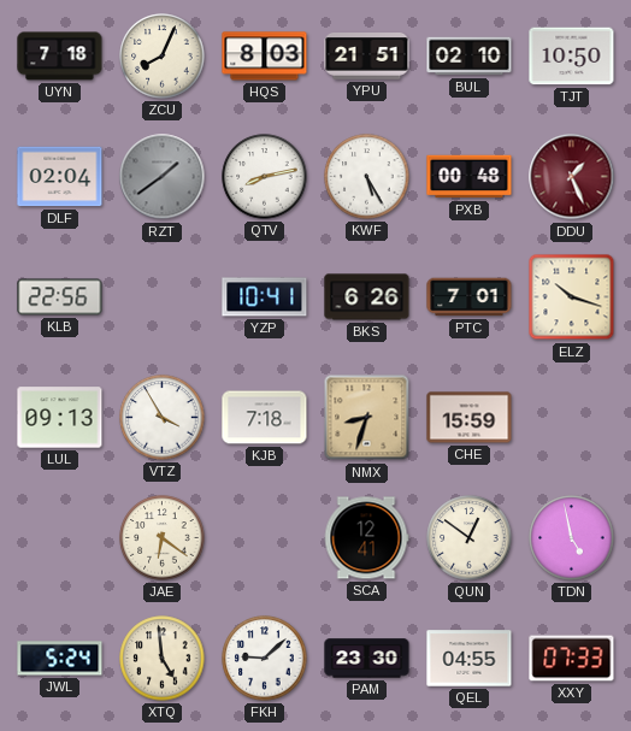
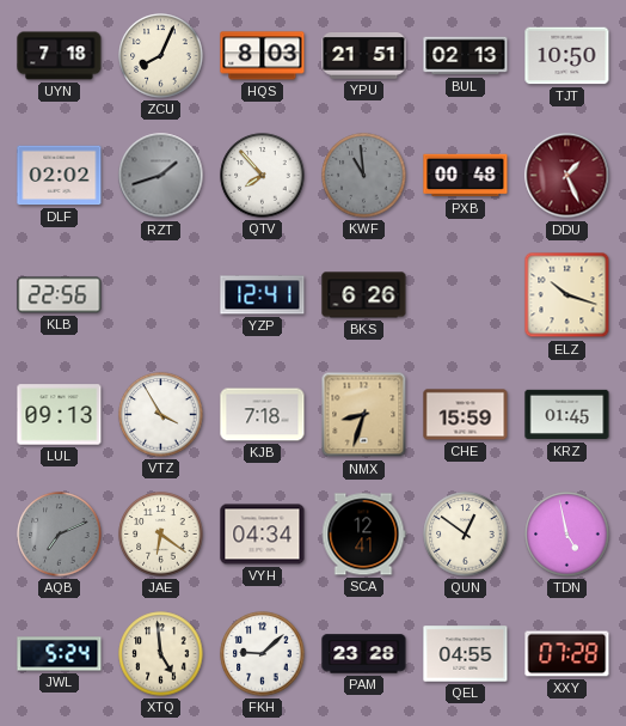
BUL: 02:10 -> 02:13
DLF: 02:04 -> 02:02
RZT: 1:39 -> 1:42
QTV: 8:13 -> 7:53
KWF: 5:25 -> 10:59
KWF dial: white -> grey
YZP: 10:41 -> 12:41
PTC: 7:01 -> none
KRZ: none -> 01:45
AQB: none -> 7:11
VYH: none -> 04:34
PAM: 23:30 -> 23:28
XXY: 07:33 -> 07:28
